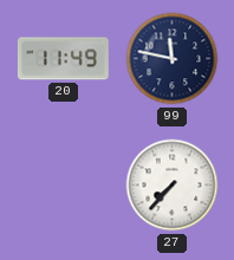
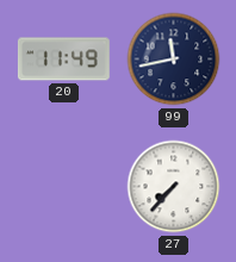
99: 11:47 -> 11:43
